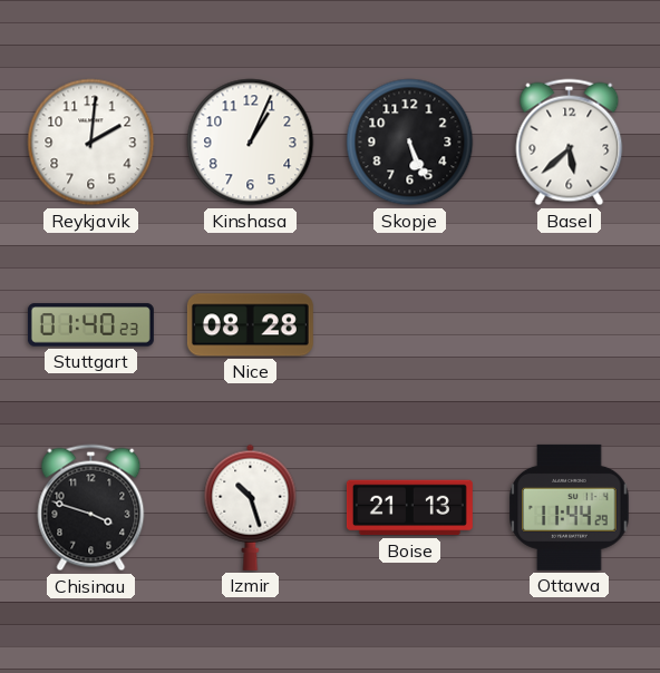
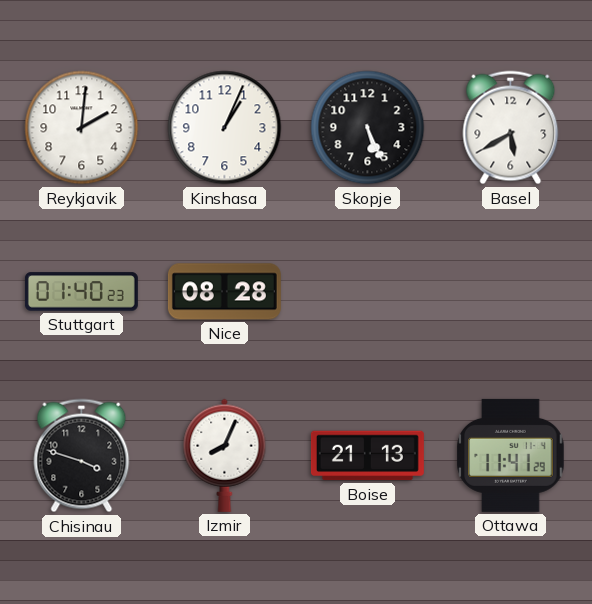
Basel: 5:38 -> 5:40
Izmir: 10:27 -> 8:04
Ottawa: 11:44 -> 11:41
